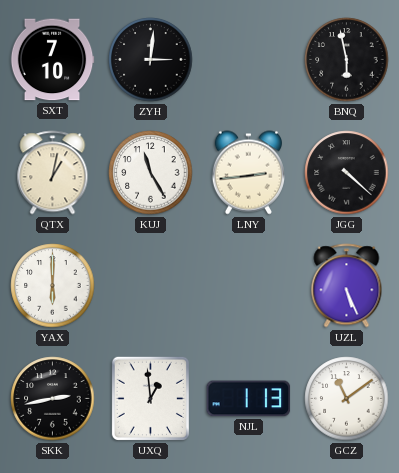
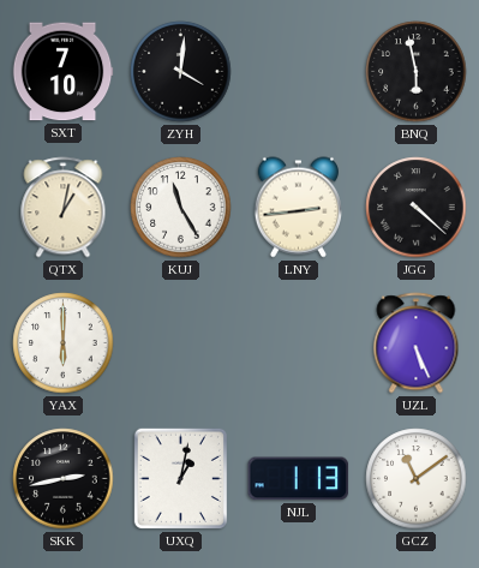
ZYH: 3:01 -> 4:01
UXQ: 12:59 -> 1:02
